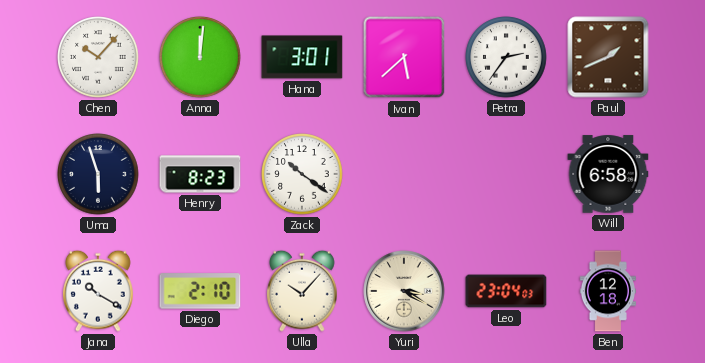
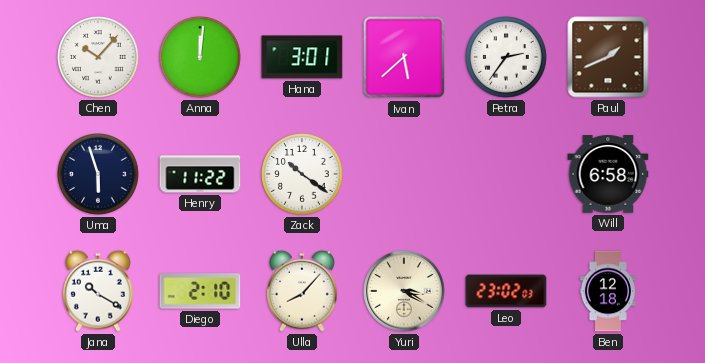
Henry: 8:23 -> 11:22
Ulla: 10:07 -> 8:07
Leo: 23:04 -> 23:02
